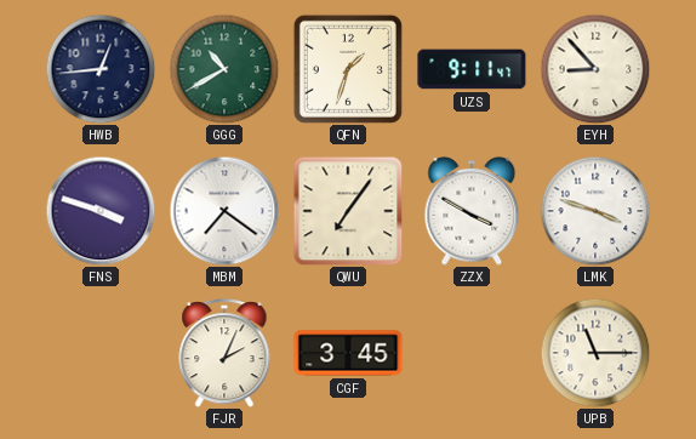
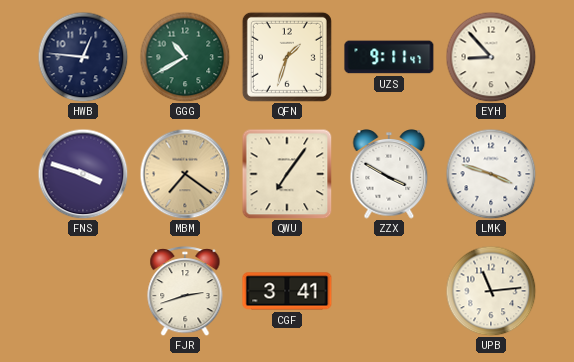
HWB: 12:44 -> 12:46
MBM dial: white -> champagne
FJR: 2:04 -> 2:42
CGF: 3:45 -> 3:41
UPB: 11:15 -> 11:14
